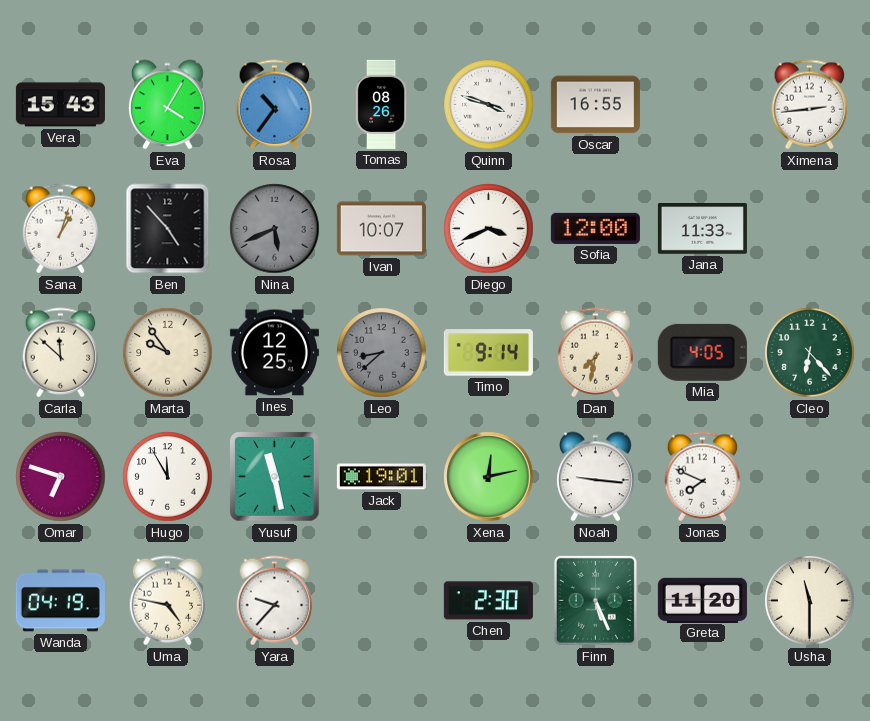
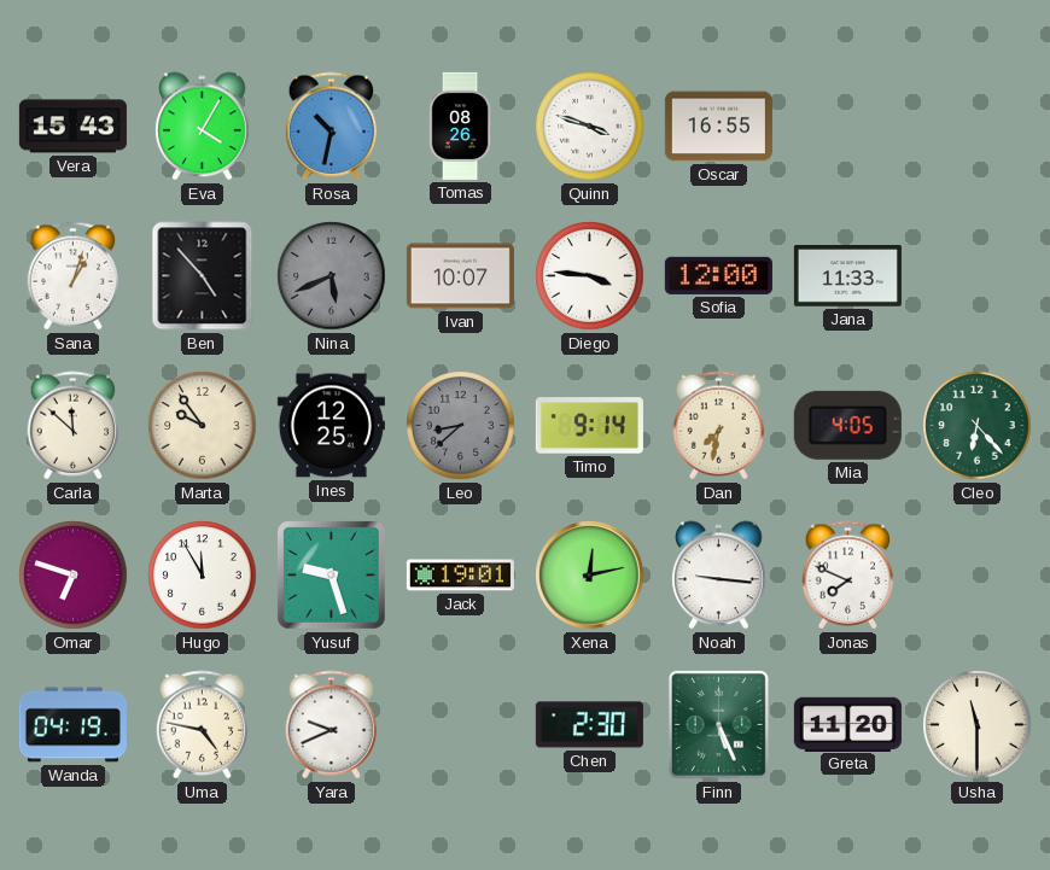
Rosa: 10:36 -> 10:32
Ximena: 2:44 -> none
Diego: 3:41 -> 3:46
Yusuf: 11:28 -> 9:27
Yara: 9:37 -> 9:41
